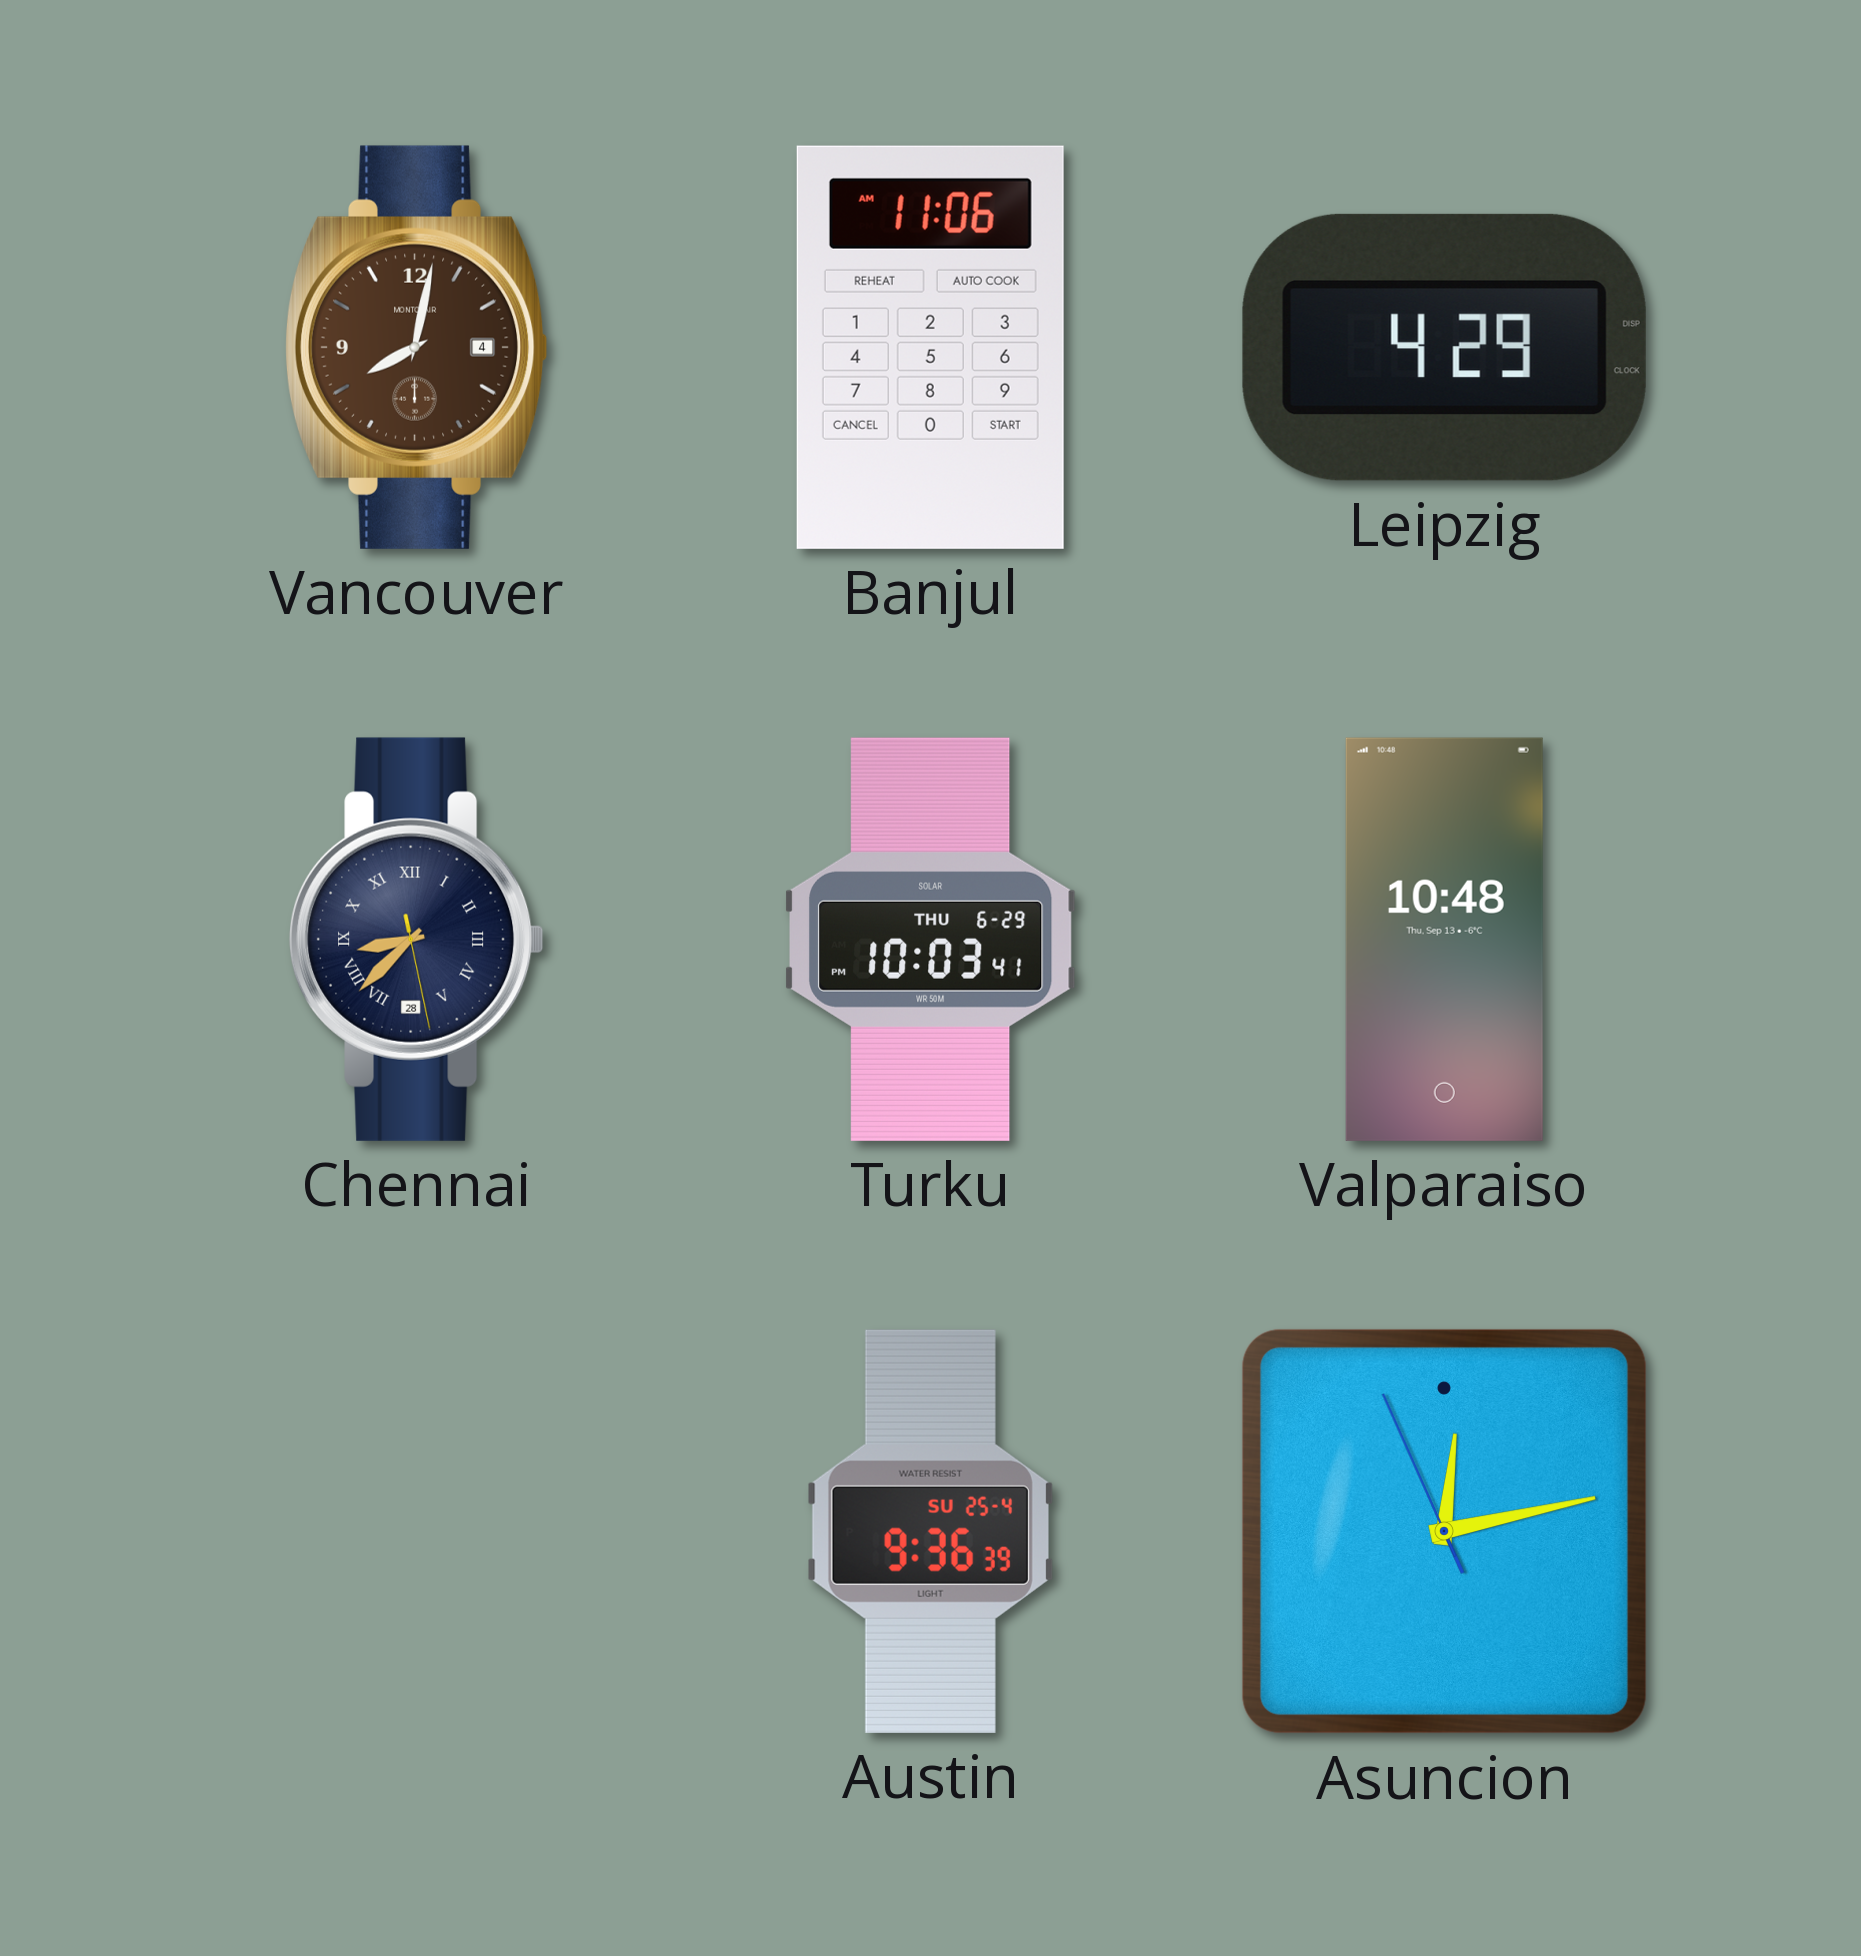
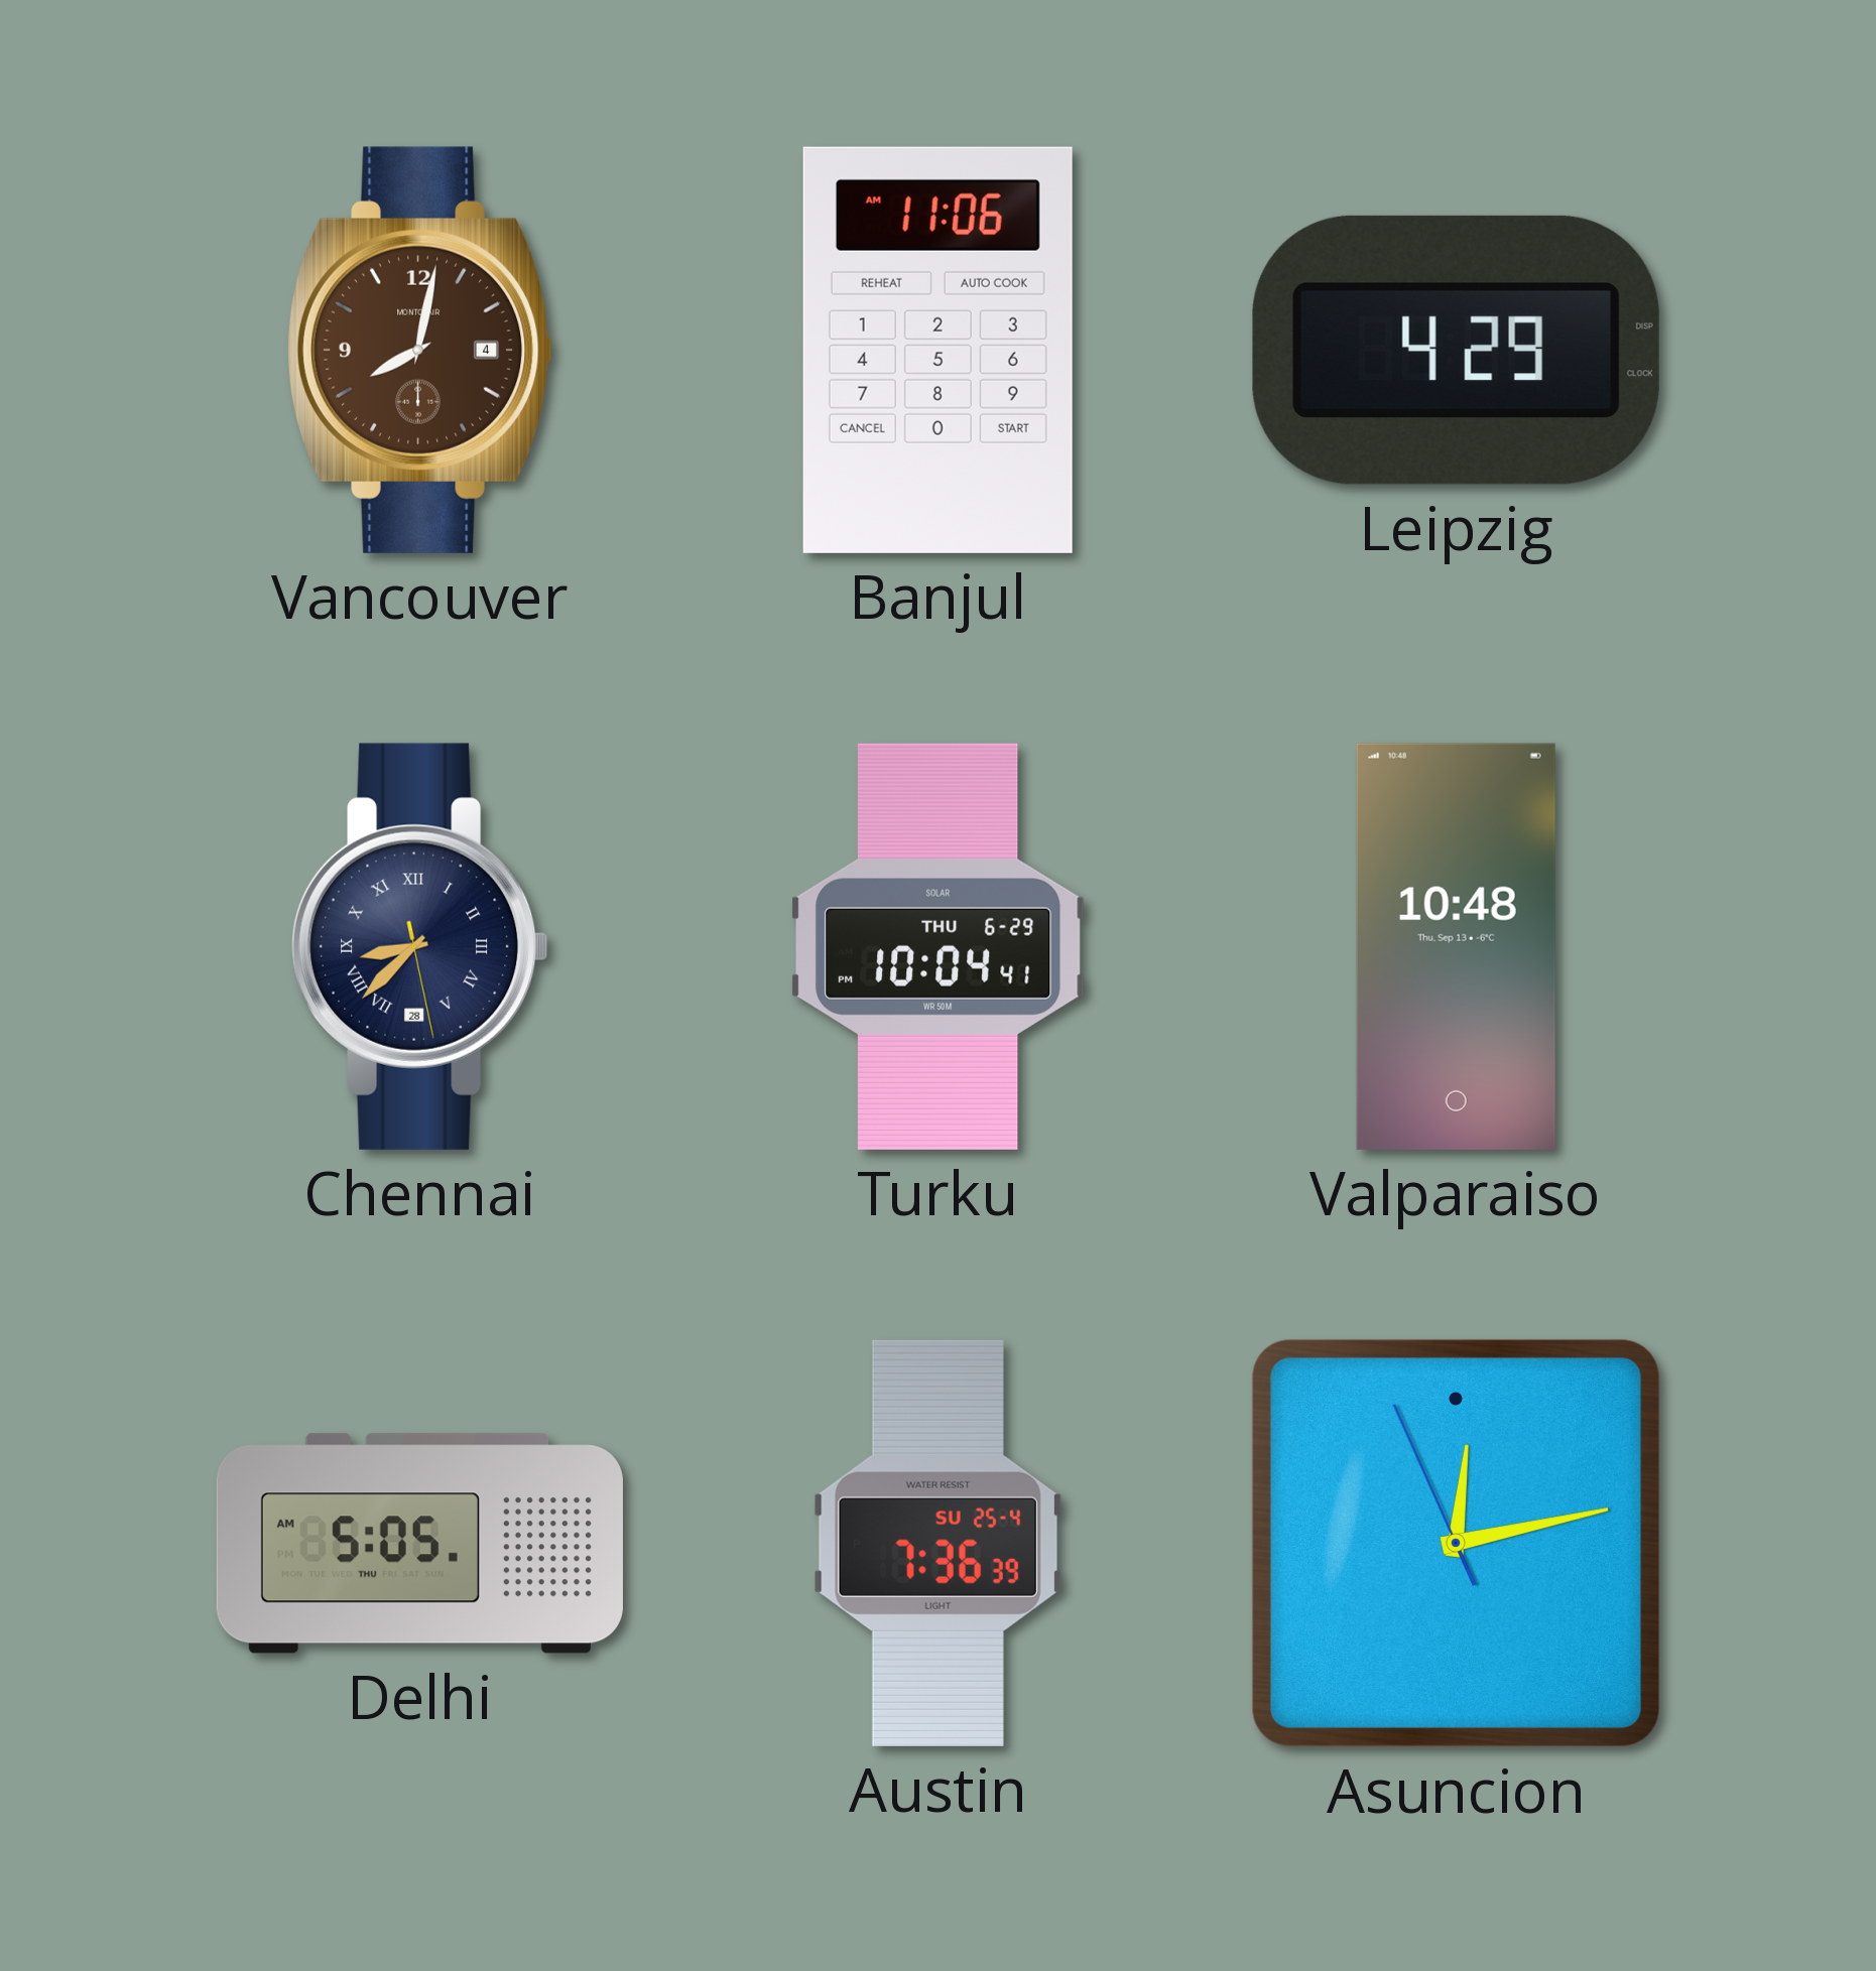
Turku: 10:03 -> 10:04
Delhi: none -> 5:05
Austin: 9:36 -> 7:36
